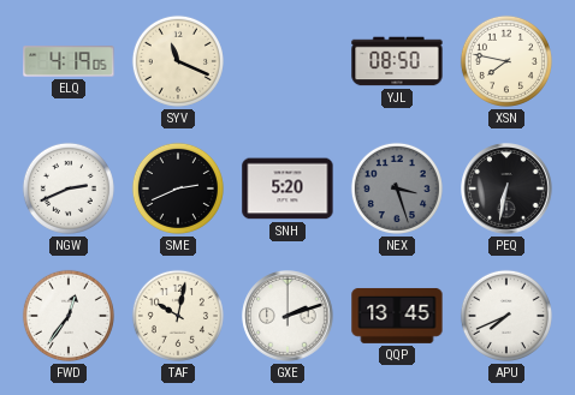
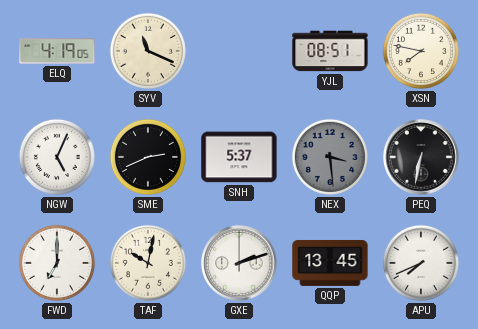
YJL: 08:50 -> 08:51
NGW: 2:41 -> 5:04
SNH: 5:20 -> 5:37
NEX: 3:27 -> 3:29
FWD: 12:36 -> 7:00
